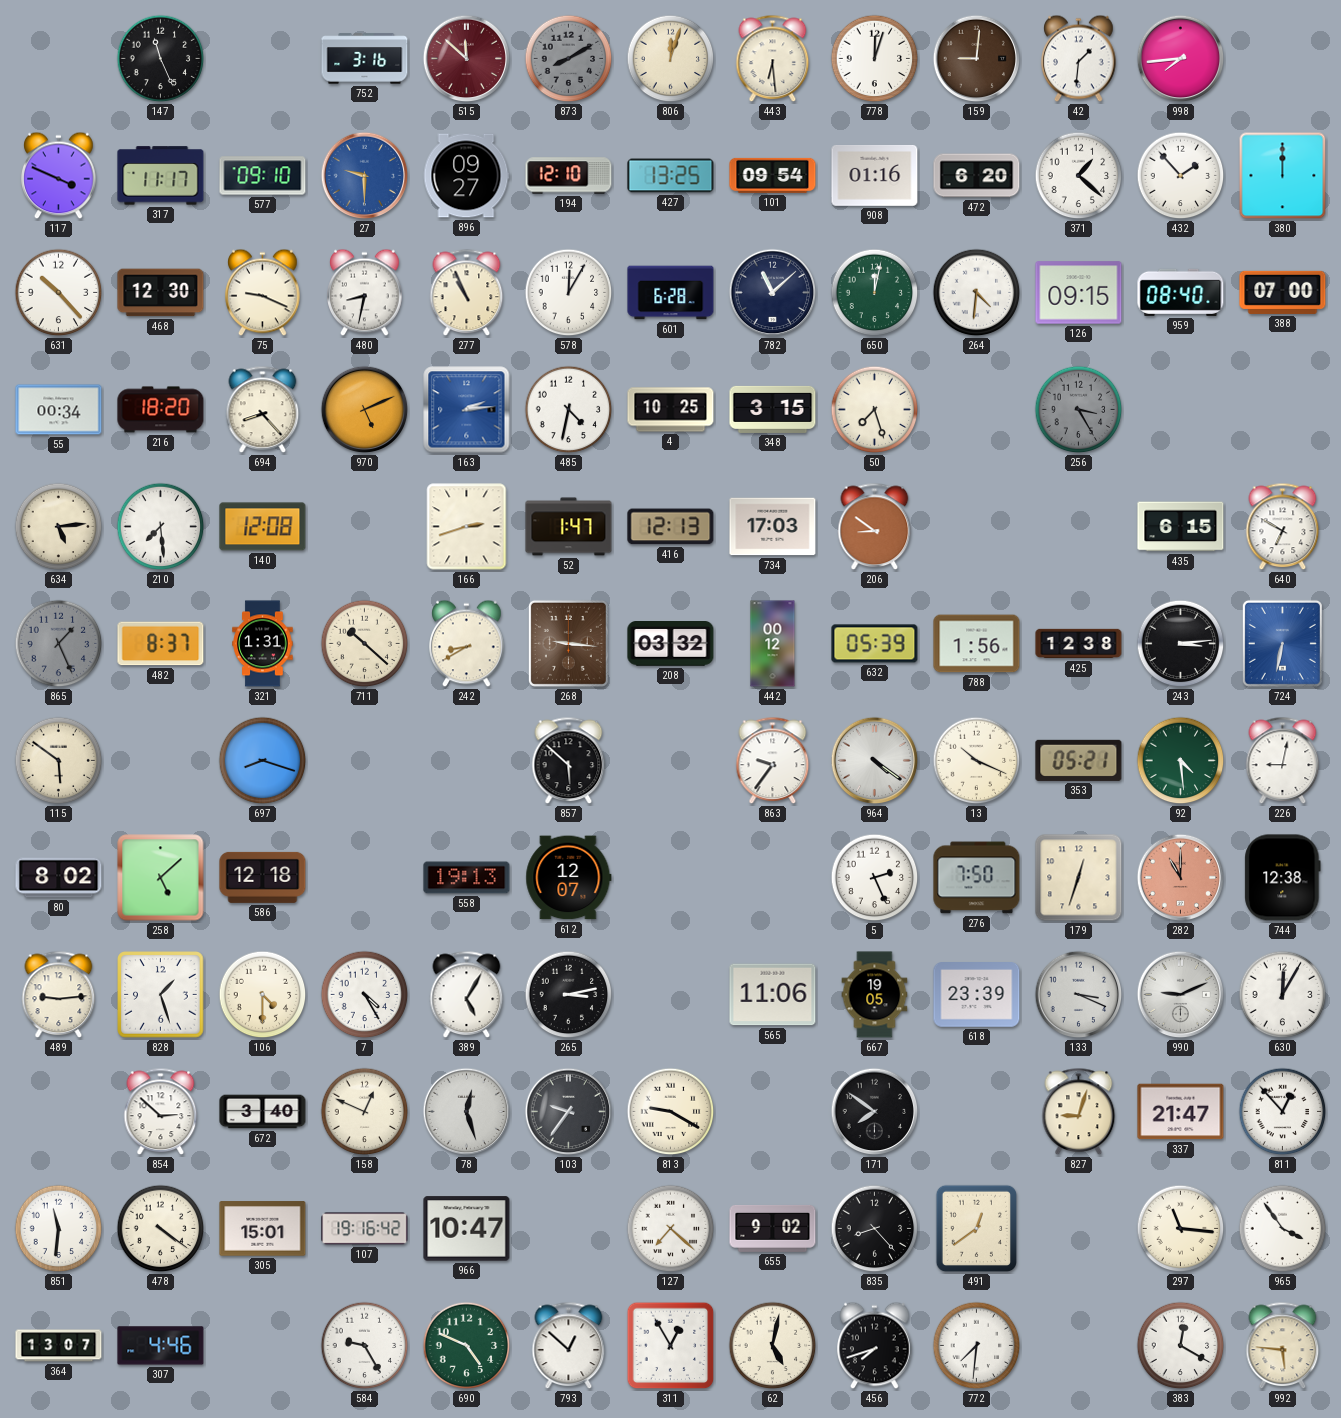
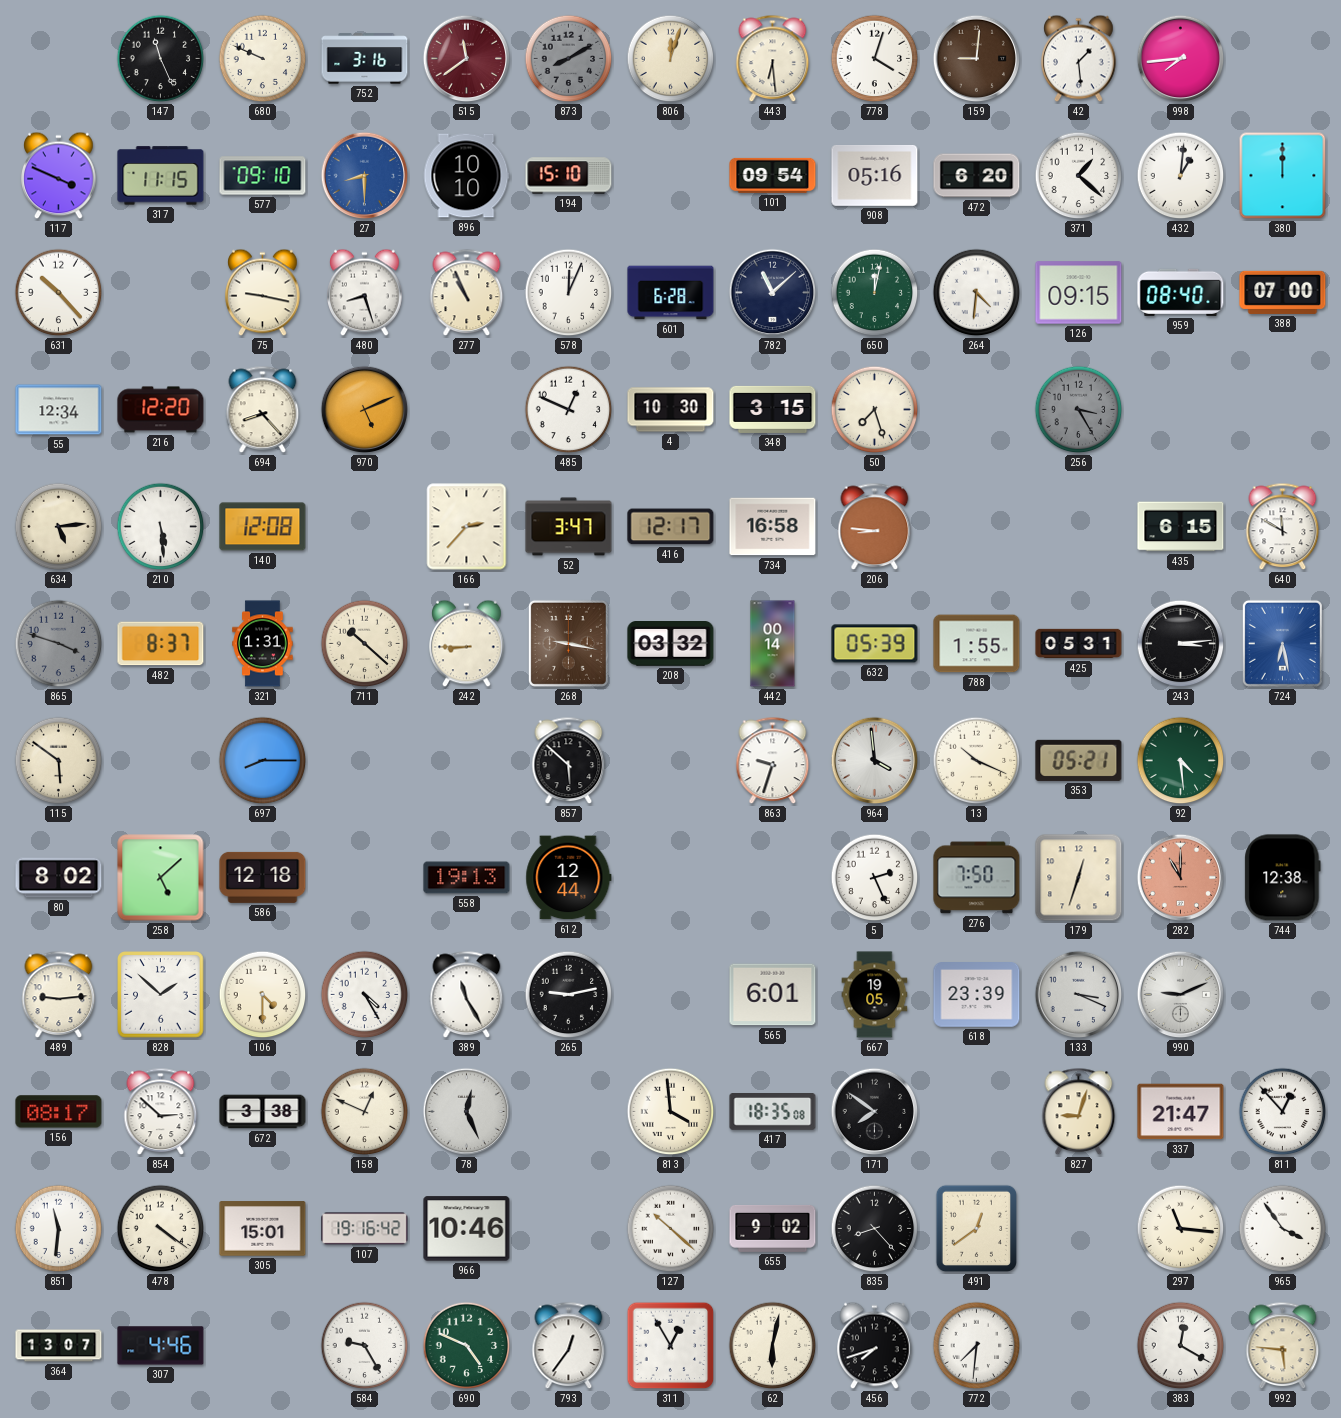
680: none -> 9:49
515: 11:52 -> 11:39
778: 12:03 -> 4:03
42: 1:31 -> 1:29
317: 11:17 -> 11:15
27: 9:30 -> 8:30
896: 09:27 -> 10:10
194: 12:10 -> 15:10
427: 13:25 -> none
908: 01:16 -> 05:16
432: 1:53 -> 1:01
468: 12:30 -> none
75: 9:19 -> 9:17
480: 8:32 -> 8:27
578: 12:05 -> 12:04
55: 00:34 -> 12:34
216: 18:20 -> 12:20
163: 2:14 -> none
485: 4:32 -> 12:49
4: 10:25 -> 10:30
210: 7:29 -> 5:29
166: 2:42 -> 2:37
52: 1:47 -> 3:47
416: 12:13 -> 12:17
734: 17:03 -> 16:58
206: 8:51 -> 8:46
640: 6:50 -> 11:50
865: 1:26 -> 3:48
242: 8:40 -> 8:45
268: 9:16 -> 9:17
442: 00:12 -> 00:14
788: 1:56 -> 1:55
425: 12:38 -> 05:31
724: 6:32 -> 6:28
697: 8:18 -> 8:15
863: 9:36 -> 9:33
964: 4:21 -> 3:59
226: 9:02 -> none
612: 12:07 -> 12:44
828: 1:27 -> 1:52
389: 5:05 -> 11:25
265: 3:13 -> 9:13
565: 11:06 -> 6:01
630: 12:05 -> none
156: none -> 08:17
672: 3:40 -> 3:38
78: 12:27 -> 12:26
103: 9:36 -> none
813: 9:20 -> 3:59
417: none -> 18:35
966: 10:47 -> 10:46
127: 7:22 -> 10:22
793: 12:52 -> 12:36
62: 5:02 -> 6:02
